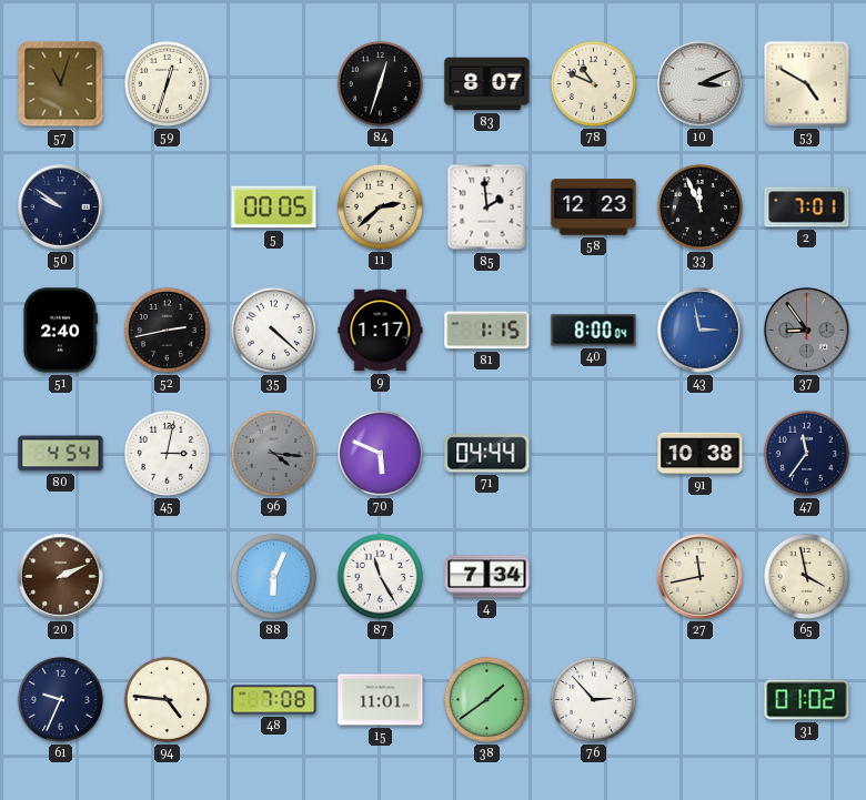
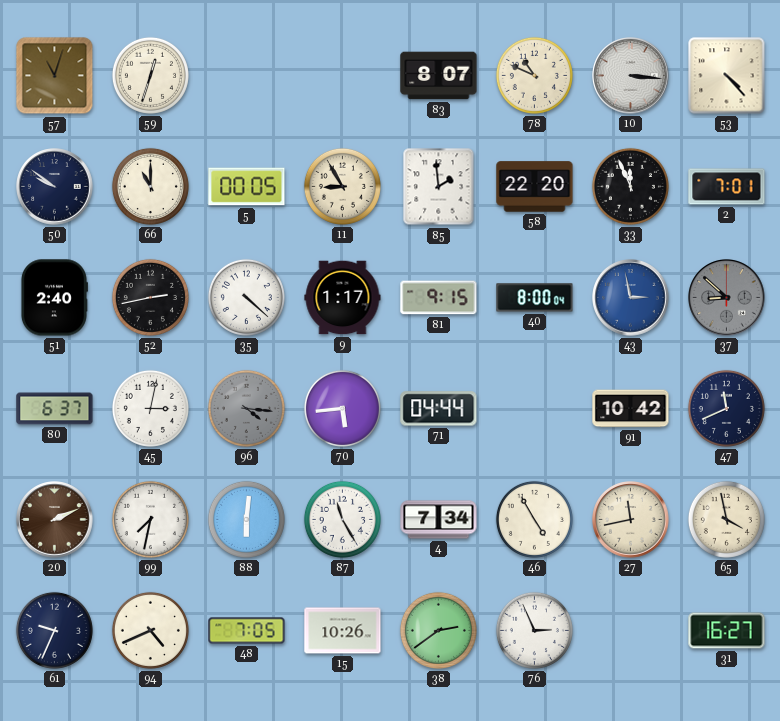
84: 12:33 -> none
10: 3:11 -> 3:16
53: 4:50 -> 4:23
66: none -> 11:00
11: 2:38 -> 8:55
58: 12:23 -> 22:20
81: 1:15 -> 9:15
37: 8:54 -> 8:52
80: 4:54 -> 6:37
70: 5:49 -> 5:44
91: 10:38 -> 10:42
47: 11:36 -> 11:41
99: none -> 7:32
88: 6:04 -> 6:01
46: none -> 4:55
94: 4:46 -> 4:41
48: 7:08 -> 7:05
15: 11:01 -> 10:26
38: 1:39 -> 2:39
76: 2:53 -> 2:56
31: 01:02 -> 16:27
